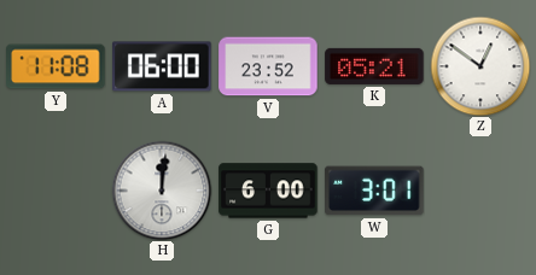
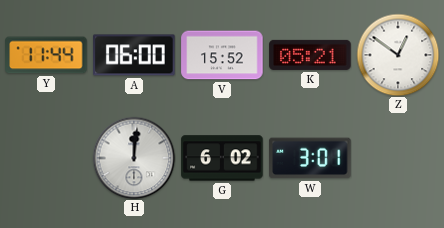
Y: 11:08 -> 11:44
V: 23:52 -> 15:52
G: 6:00 -> 6:02
